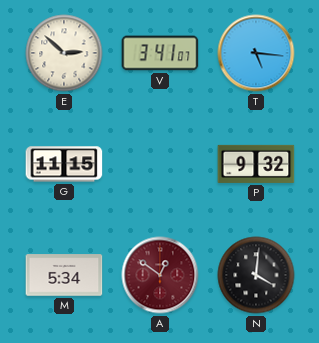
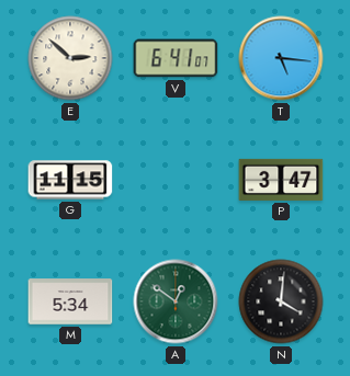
V: 3:41 -> 6:41
P: 9:32 -> 3:47
A dial: burgundy -> green
